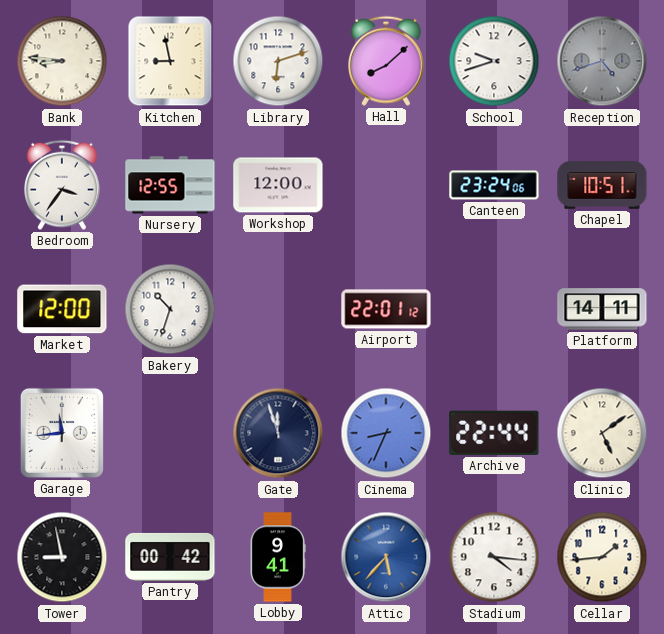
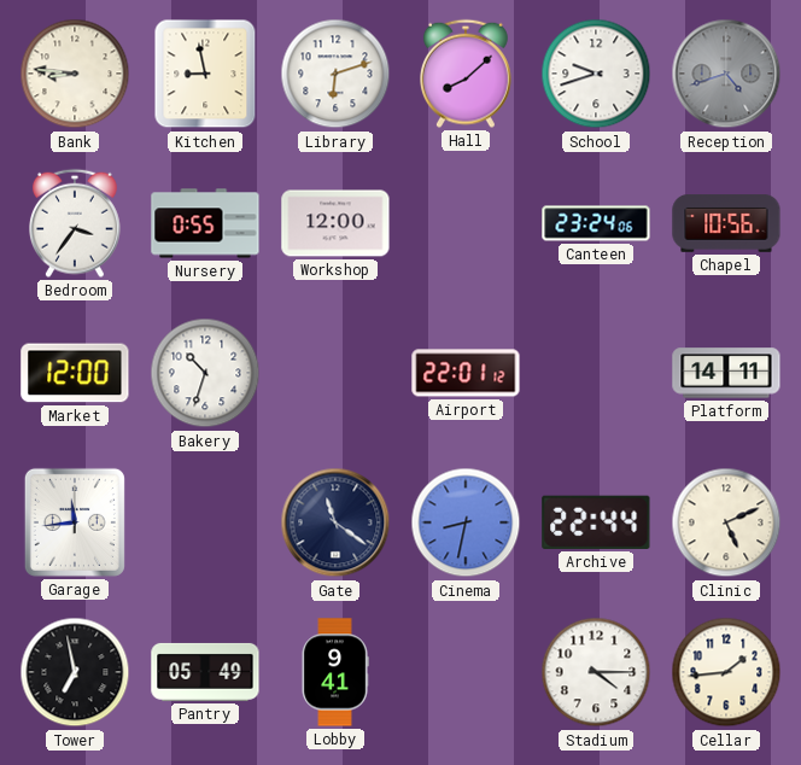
Nursery: 12:55 -> 0:55
Chapel: 10:51 -> 10:56
Gate: 11:57 -> 11:21
Cinema: 8:34 -> 8:32
Clinic: 5:09 -> 5:11
Tower: 8:58 -> 6:58
Pantry: 00:42 -> 05:49
Attic: 5:37 -> none
Stadium: 4:16 -> 4:15
